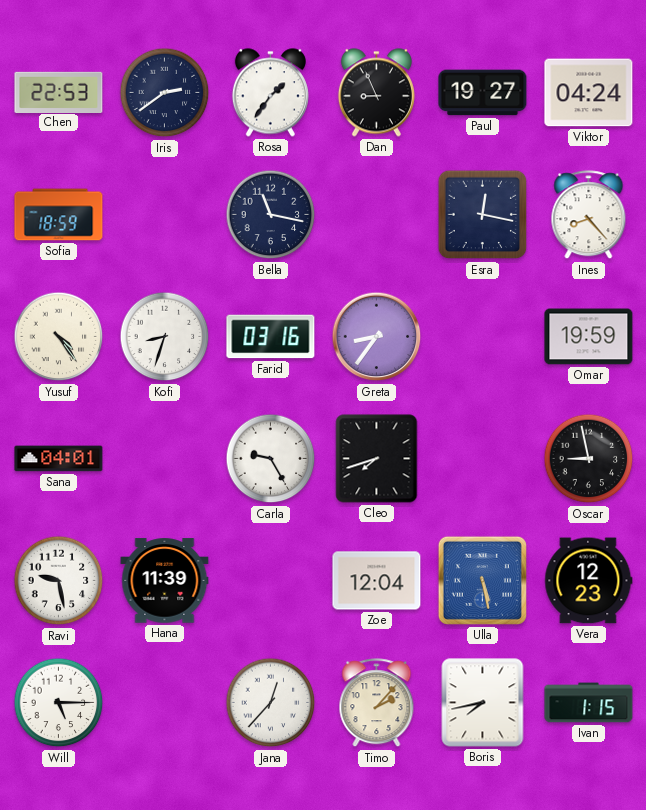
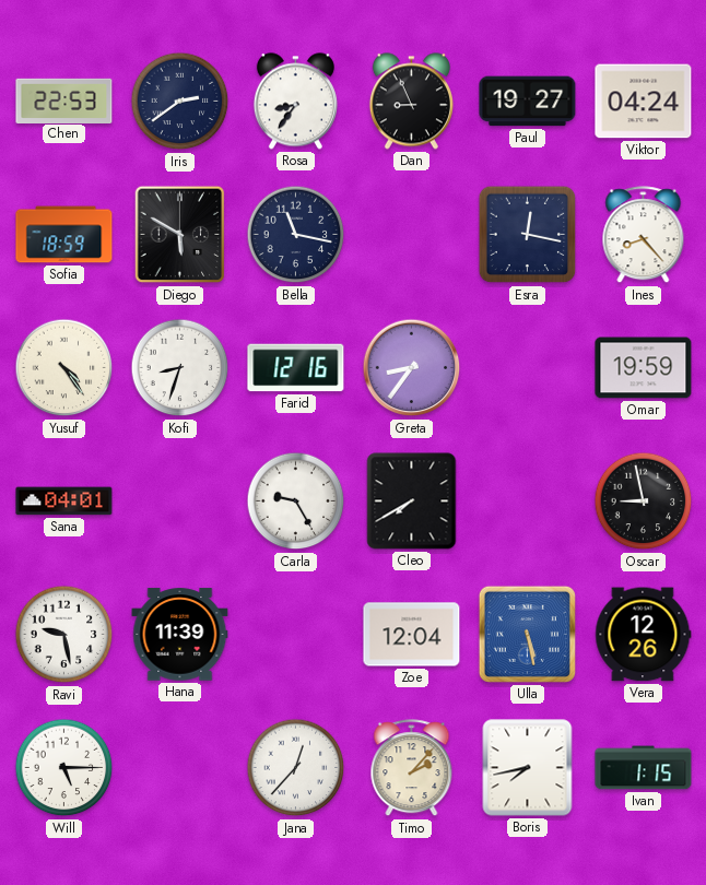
Rosa: 1:36 -> 8:36
Diego: none -> 5:50
Farid: 03:16 -> 12:16
Cleo: 7:42 -> 7:40
Vera: 12:23 -> 12:26
